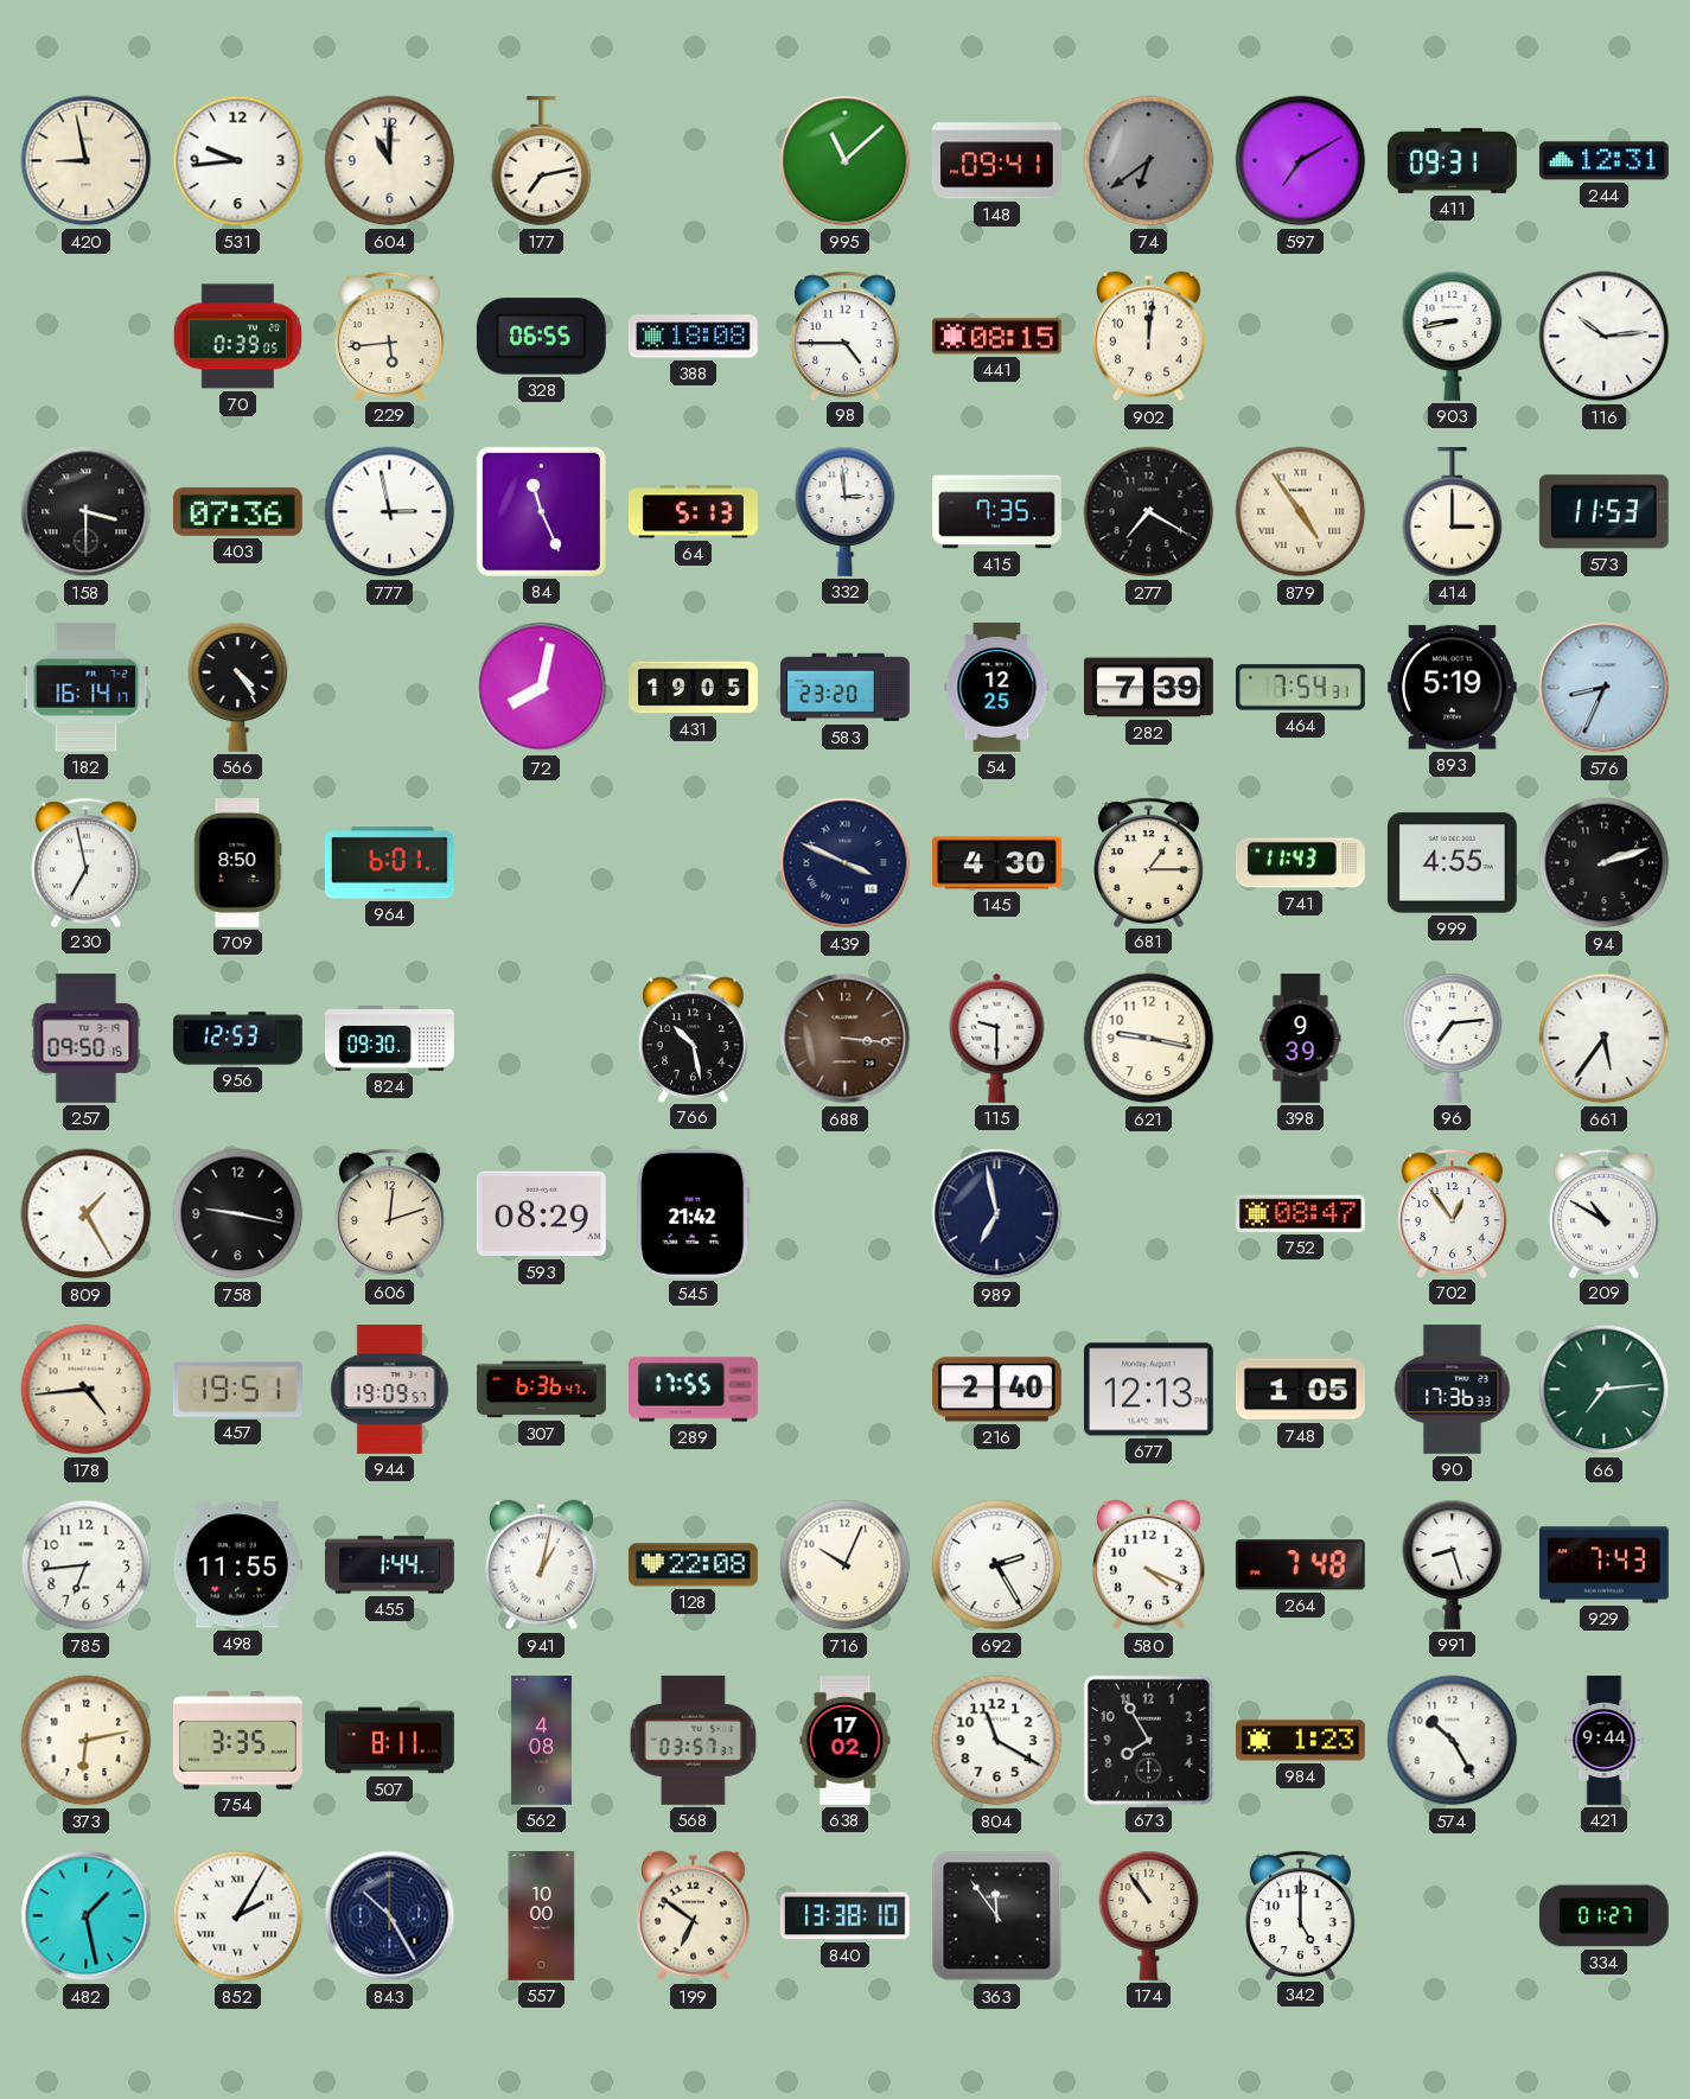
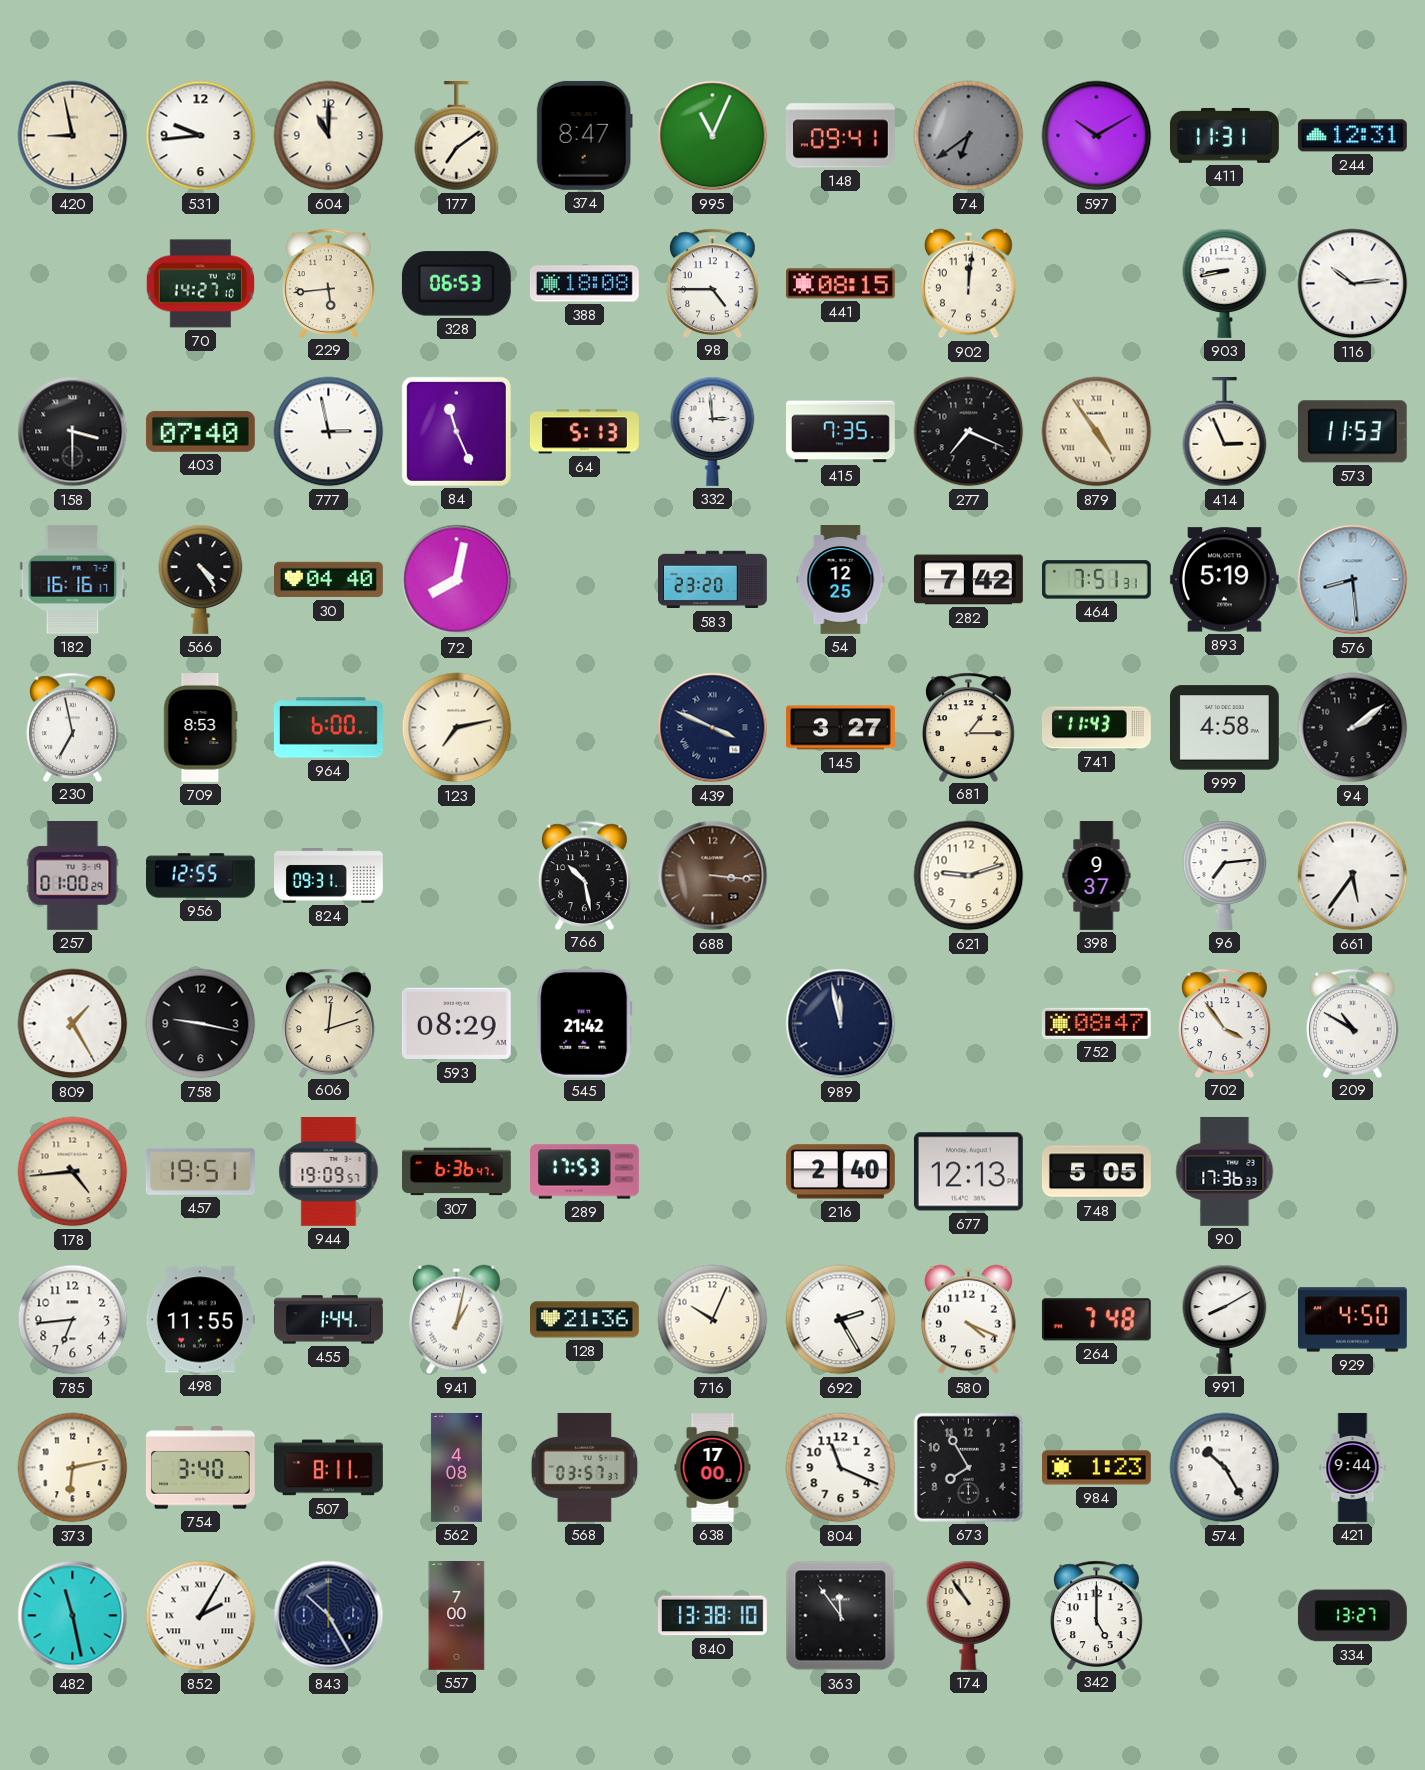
177: 7:13 -> 7:09
374: none -> 8:47
995: 11:08 -> 11:04
597: 7:10 -> 10:10
411: 09:31 -> 11:31
70: 0:39 -> 14:27
328: 06:55 -> 06:53
403: 07:36 -> 07:40
277: 7:20 -> 7:19
414: 3:00 -> 2:56
182: 16:14 -> 16:16
30: none -> 04:40
431: 19:05 -> none
282: 7:39 -> 7:42
464: 7:54 -> 7:51
576: 8:34 -> 8:29
709: 8:50 -> 8:53
964: 6:01 -> 6:00
123: none -> 7:13
145: 4:30 -> 3:27
999: 4:55 -> 4:58
94: 2:12 -> 2:09
257: 09:50 -> 01:00
956: 12:53 -> 12:55
824: 09:30 -> 09:31
115: 9:30 -> none
621: 9:17 -> 9:12
398: 9:39 -> 9:37
989: 6:58 -> 11:58
702: 12:54 -> 3:54
289: 17:55 -> 17:53
748: 1:05 -> 5:05
66: 7:14 -> none
128: 22:08 -> 21:36
991: 8:27 -> 8:10
929: 7:43 -> 4:50
754: 3:35 -> 3:40
638: 17:02 -> 17:00
804: 11:20 -> 11:19
482: 1:28 -> 11:28
557: 10:00 -> 7:00
199: 6:51 -> none
334: 01:27 -> 13:27
